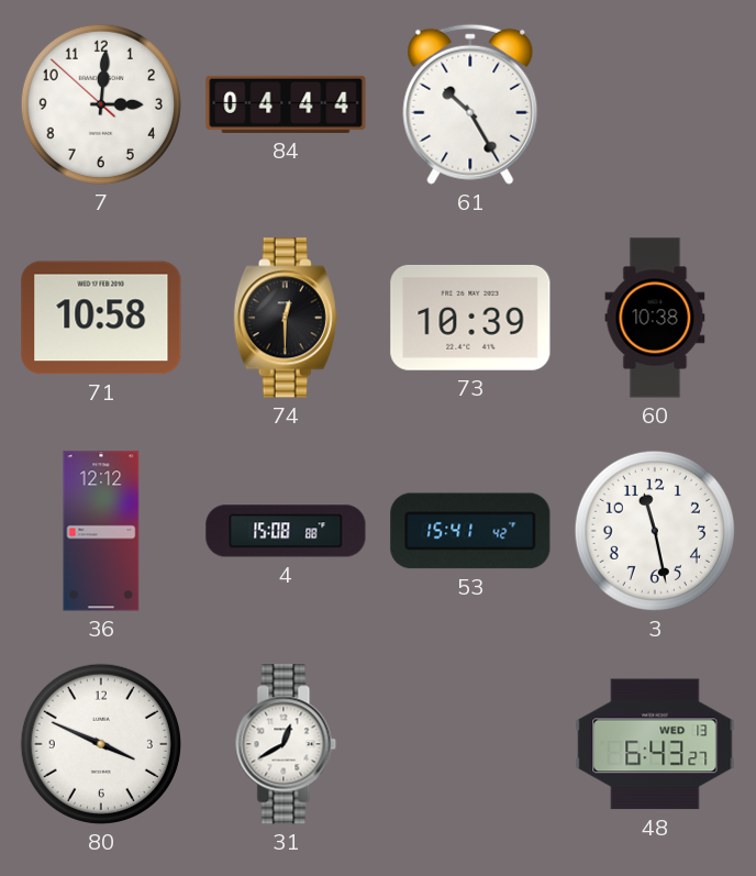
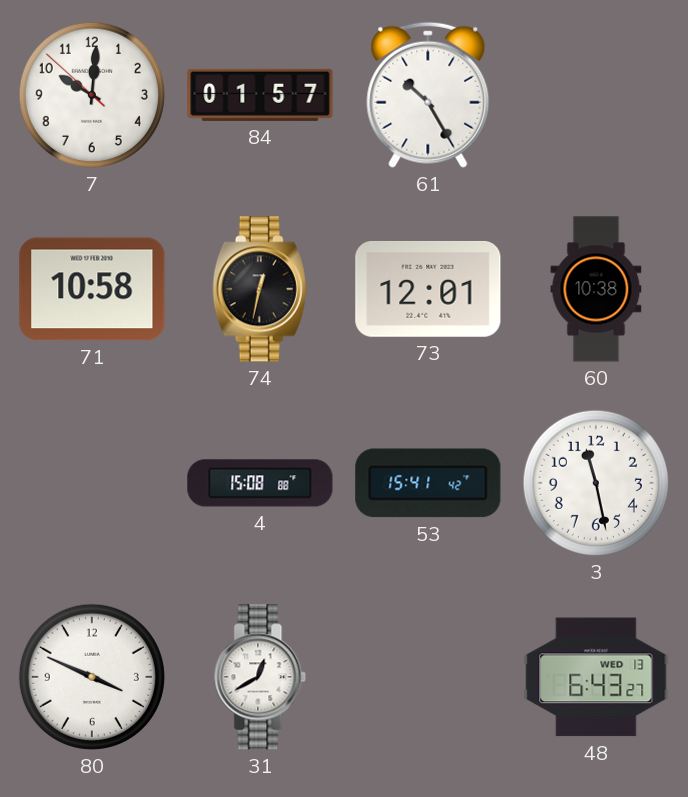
7: 3:00 -> 10:00
84: 04:44 -> 01:57
74: 12:30 -> 12:32
73: 10:39 -> 12:01
36: 12:12 -> none
